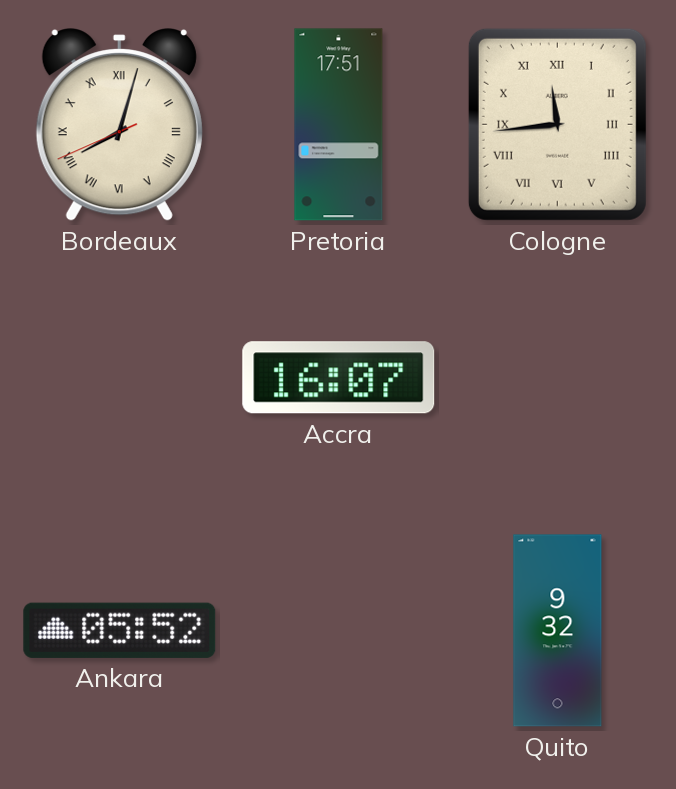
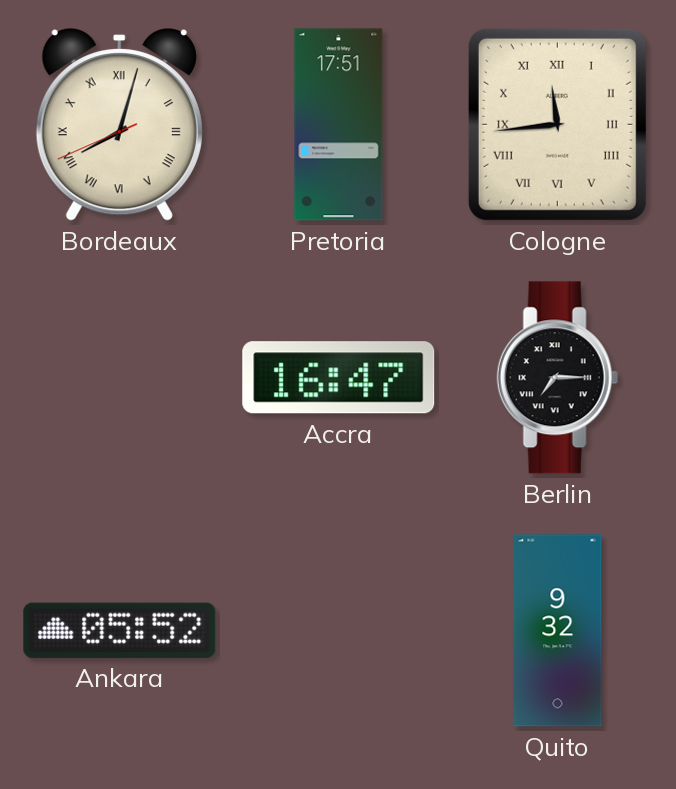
Accra: 16:07 -> 16:47
Berlin: none -> 7:15
